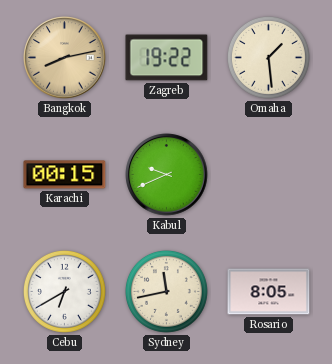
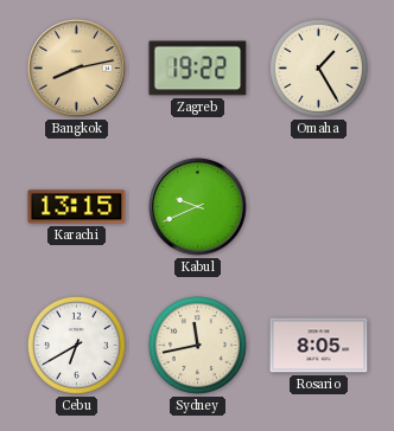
Omaha: 1:29 -> 1:25
Karachi: 00:15 -> 13:15
